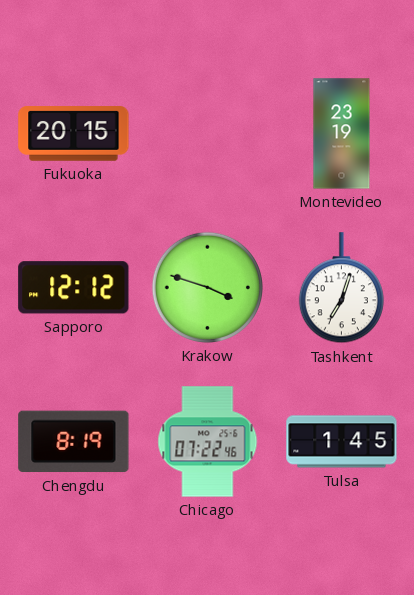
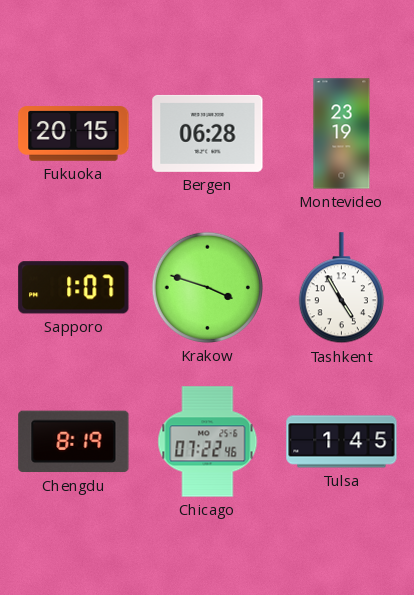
Bergen: none -> 06:28
Sapporo: 12:12 -> 1:07
Tashkent: 7:03 -> 4:55
